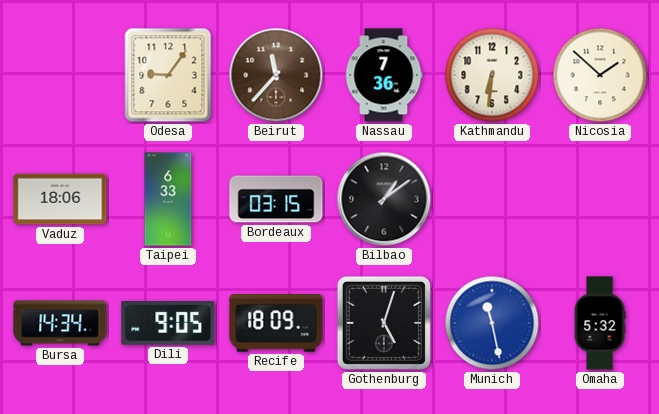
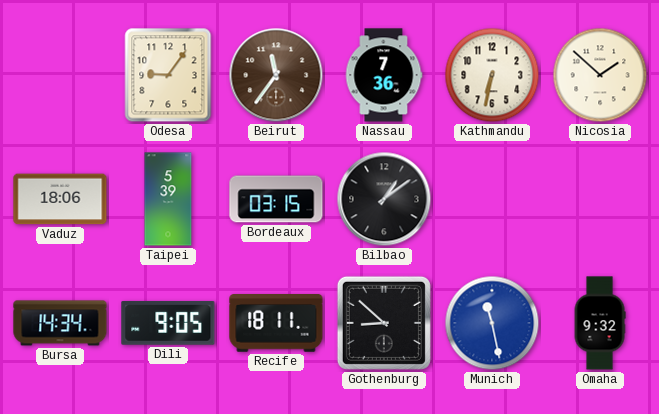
Beirut: 11:37 -> 11:36
Kathmandu: 6:31 -> 6:32
Taipei: 6:33 -> 5:39
Recife: 18:09 -> 18:11
Gothenburg: 5:03 -> 8:52
Omaha: 5:32 -> 9:32
